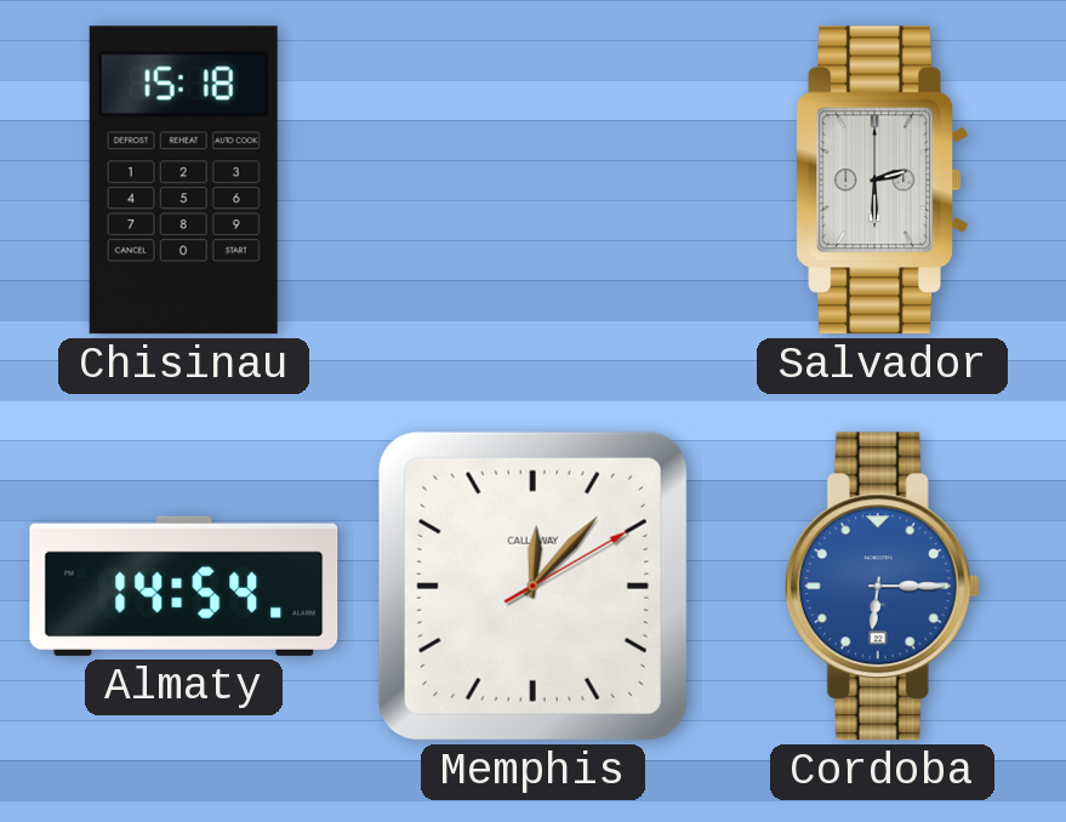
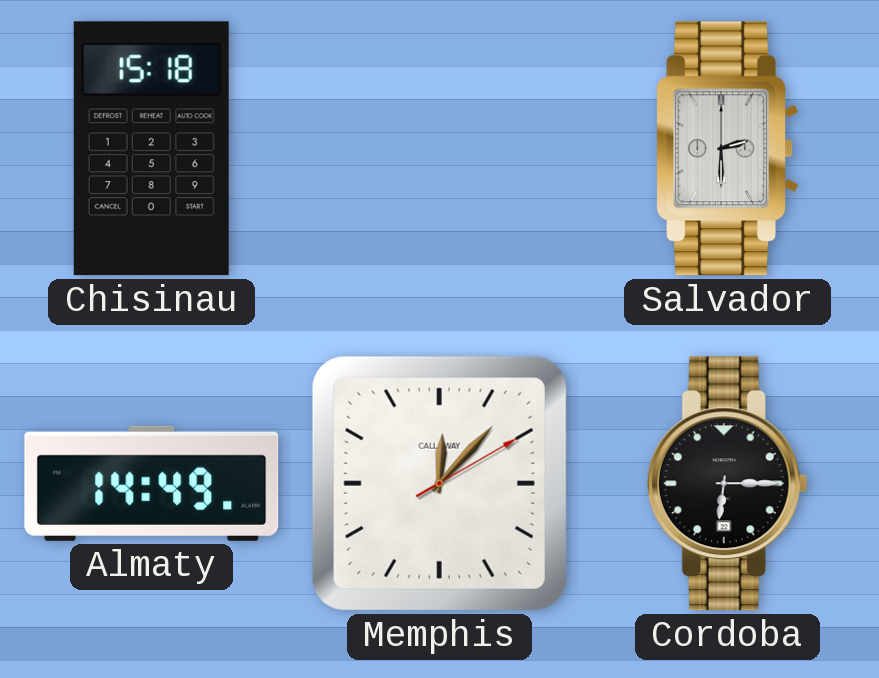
Almaty: 14:54 -> 14:49
Cordoba dial: blue -> black
